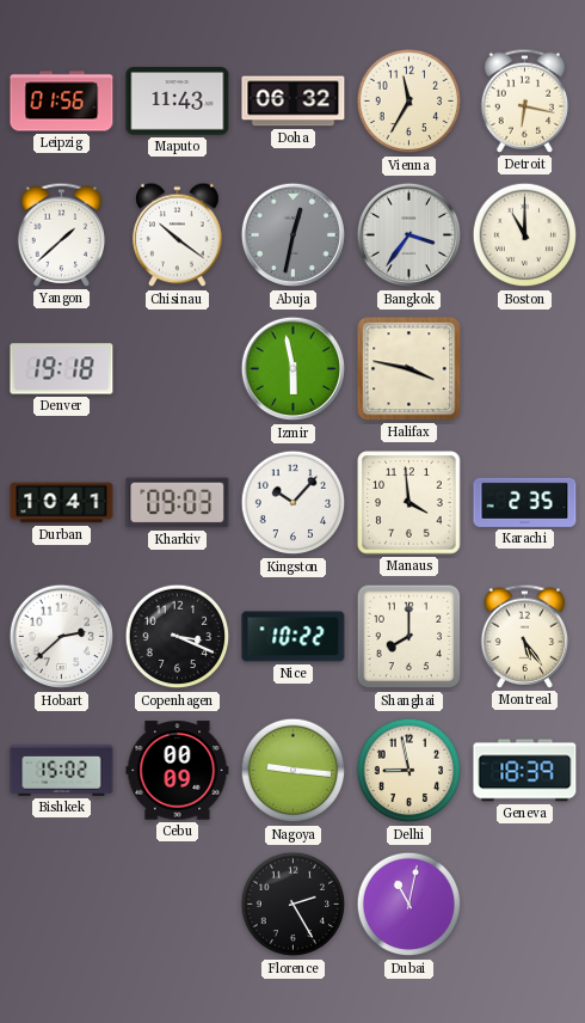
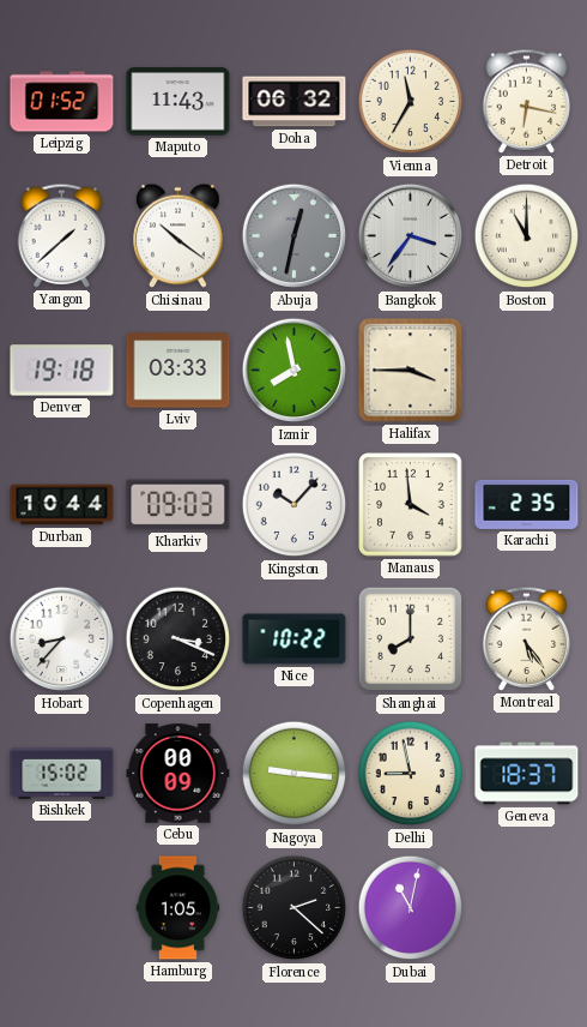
Leipzig: 01:56 -> 01:52
Lviv: none -> 03:33
Izmir: 5:58 -> 7:58
Halifax: 3:47 -> 3:45
Durban: 10:41 -> 10:44
Hobart: 2:38 -> 8:37
Geneva: 18:39 -> 18:37
Hamburg: none -> 1:05
Florence: 2:25 -> 2:22
